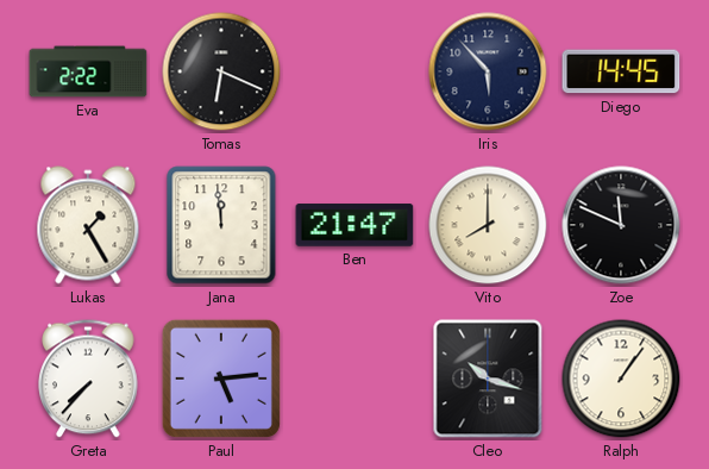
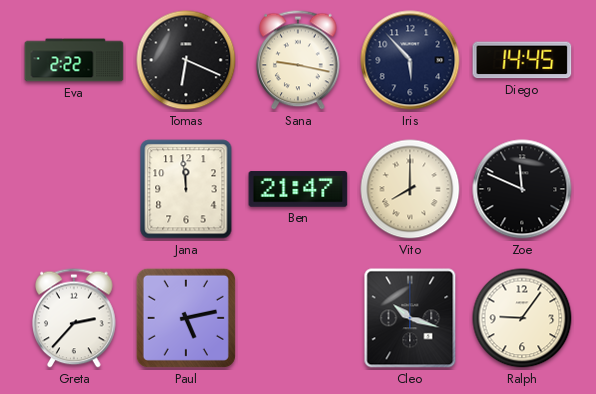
Sana: none -> 9:17
Lukas: 1:25 -> none
Greta: 7:37 -> 2:37
Paul: 5:14 -> 5:13
Ralph: 1:06 -> 9:06
